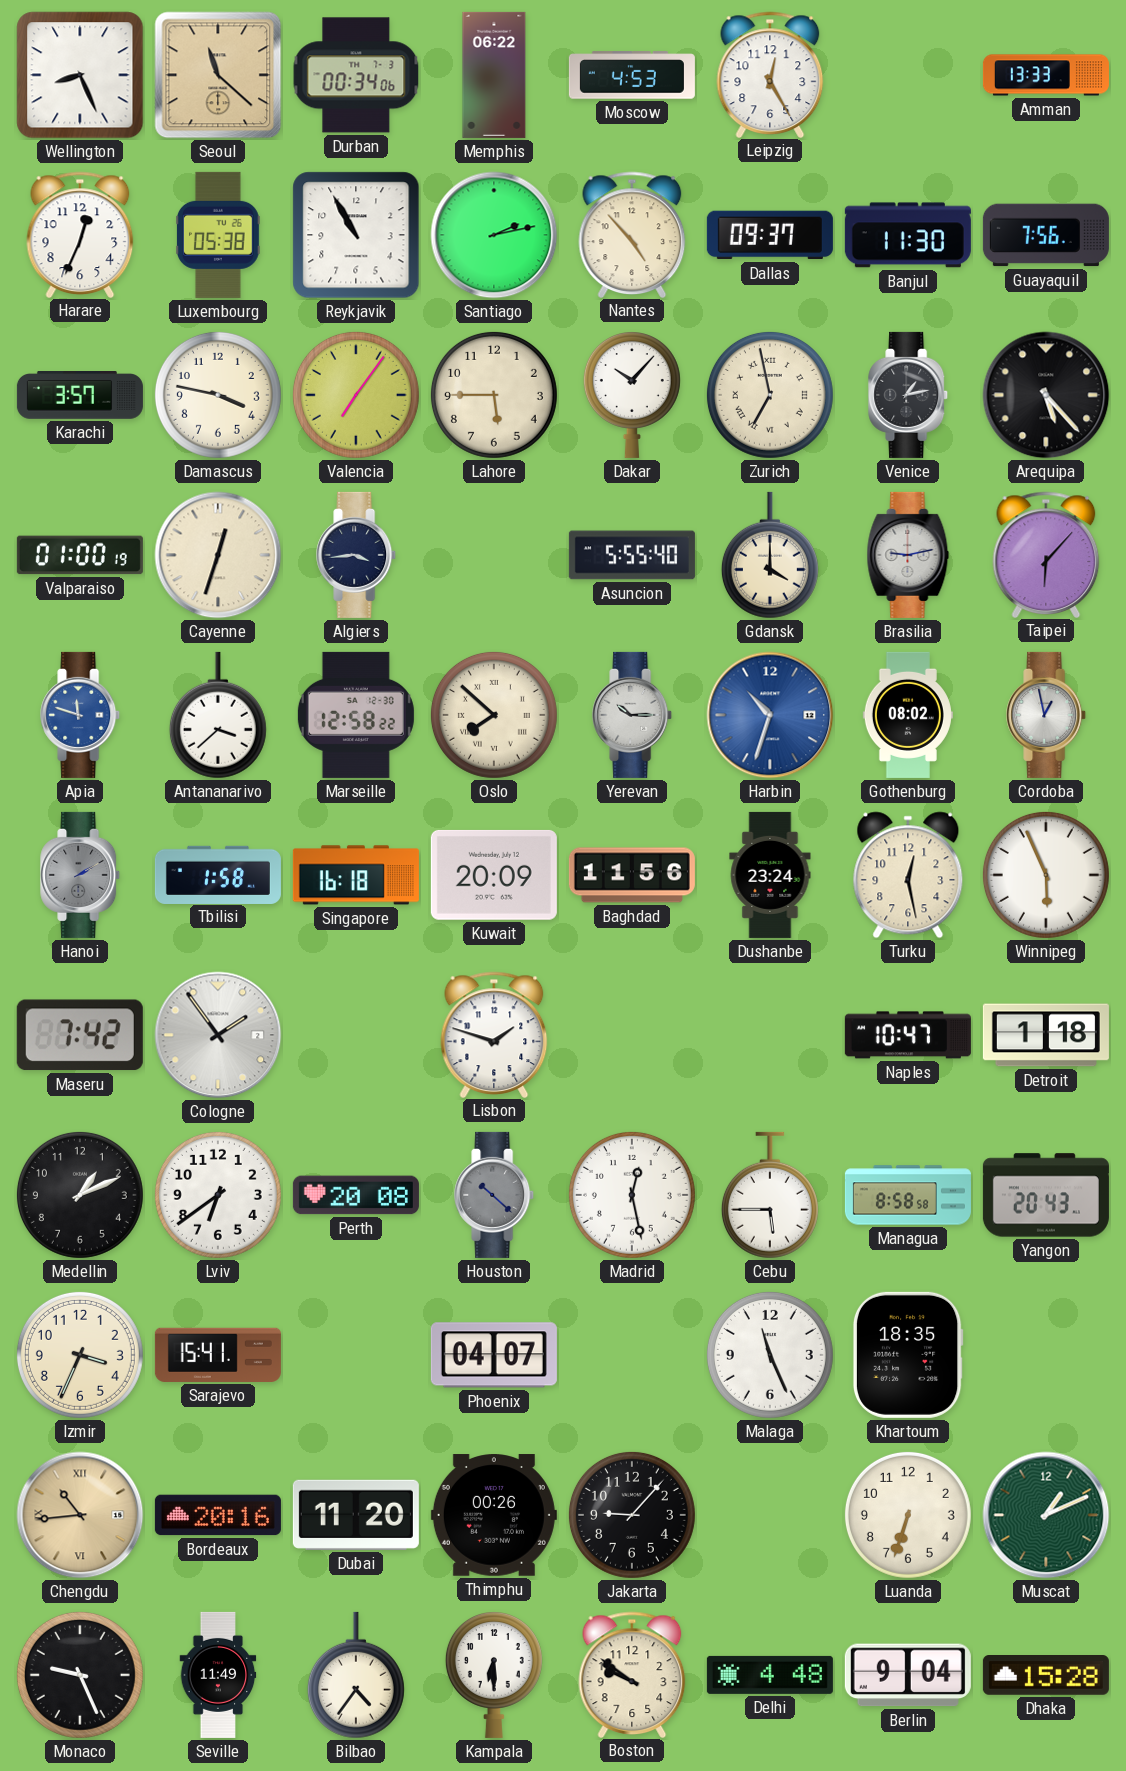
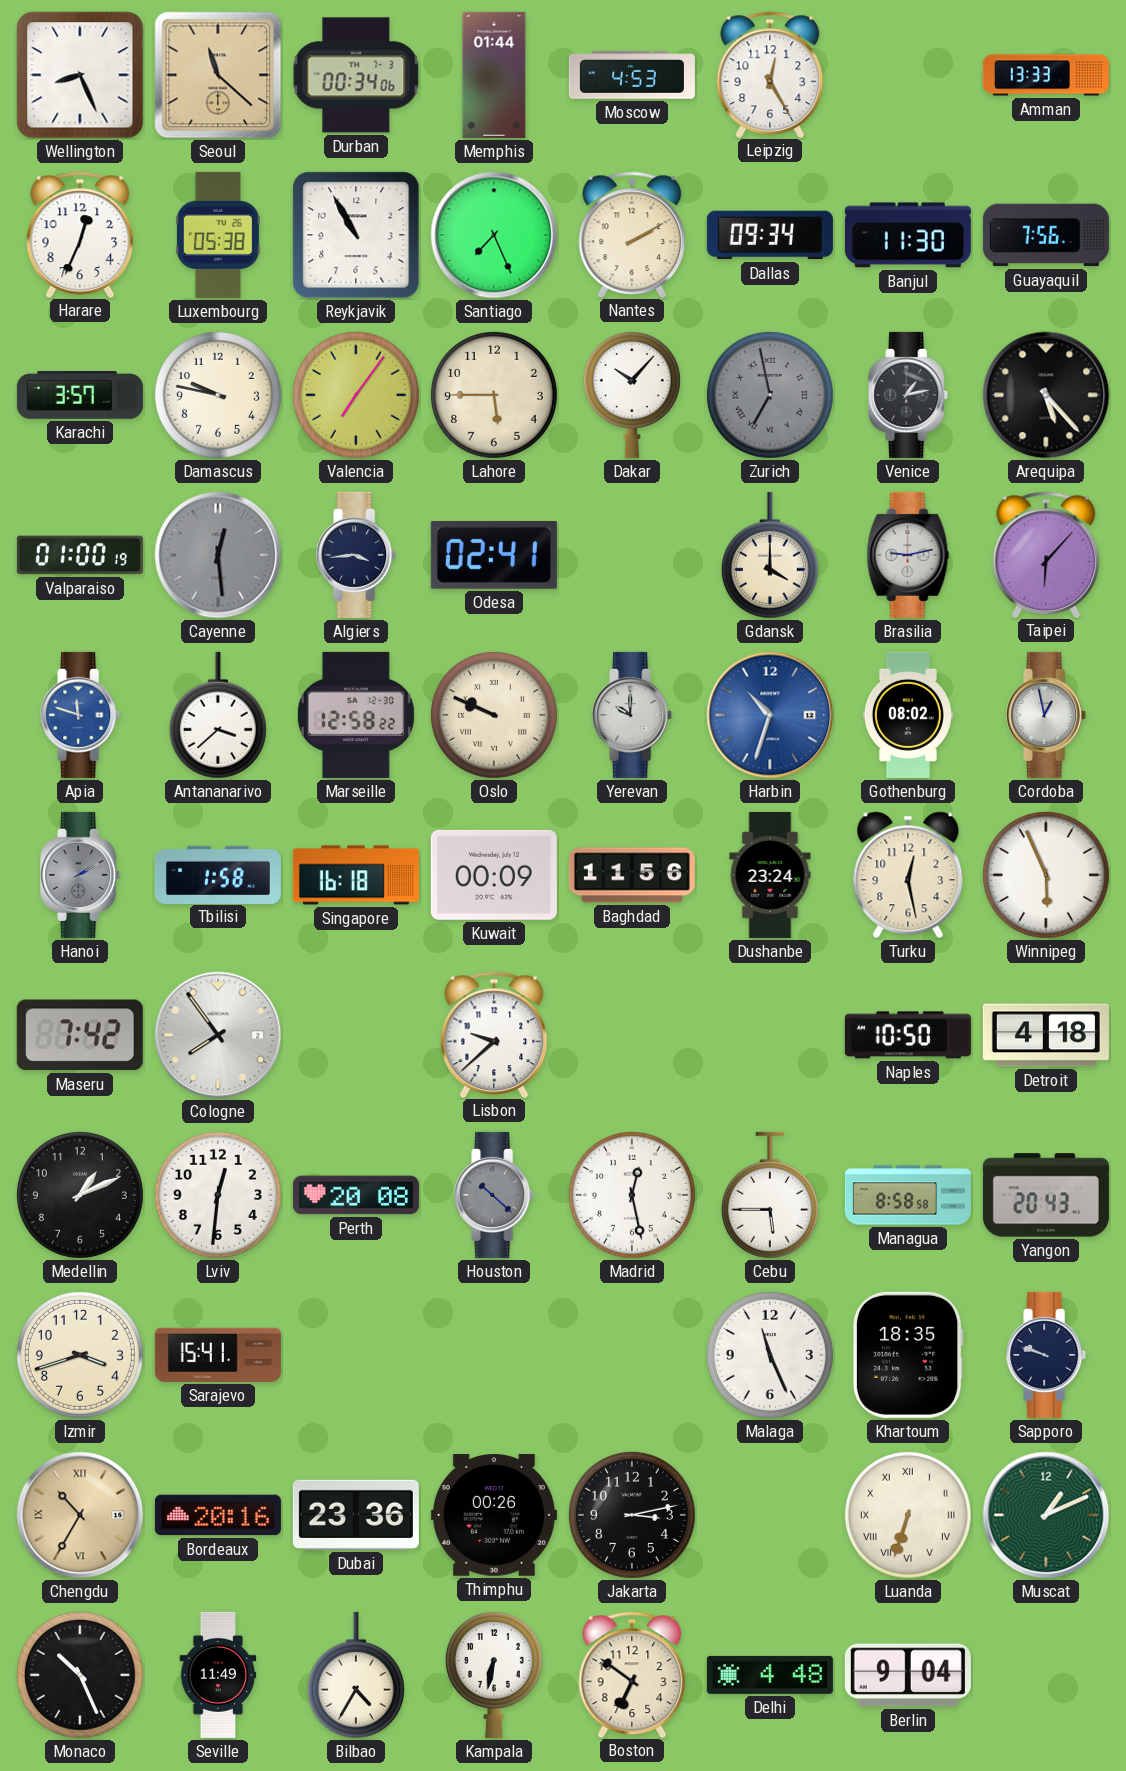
Memphis: 06:22 -> 01:44
Santiago: 2:13 -> 7:26
Nantes: 4:53 -> 2:10
Dallas: 09:37 -> 09:34
Damascus: 3:47 -> 9:47
Zurich dial: cream -> grey
Cayenne: 12:33 -> 12:29
Cayenne dial: cream -> grey
Odesa: none -> 02:41
Asuncion: 5:55 -> none
Oslo: 7:52 -> 9:49
Yerevan: 10:15 -> 10:00
Kuwait: 20:09 -> 00:09
Cologne: 1:54 -> 7:54
Lisbon: 1:48 -> 9:38
Naples: 10:47 -> 10:50
Detroit: 1:18 -> 4:18
Lviv: 6:39 -> 12:31
Izmir: 3:34 -> 3:42
Phoenix: 04:07 -> none
Sapporo: none -> 9:48
Chengdu: 10:44 -> 10:35
Dubai: 11:20 -> 23:36
Jakarta: 9:07 -> 3:13
Luanda numerals: Arabic -> Roman
Monaco: 9:26 -> 10:26
Bilbao: 4:36 -> 4:35
Kampala: 6:30 -> 6:32
Boston: 9:51 -> 6:51
Dhaka: 15:28 -> none
